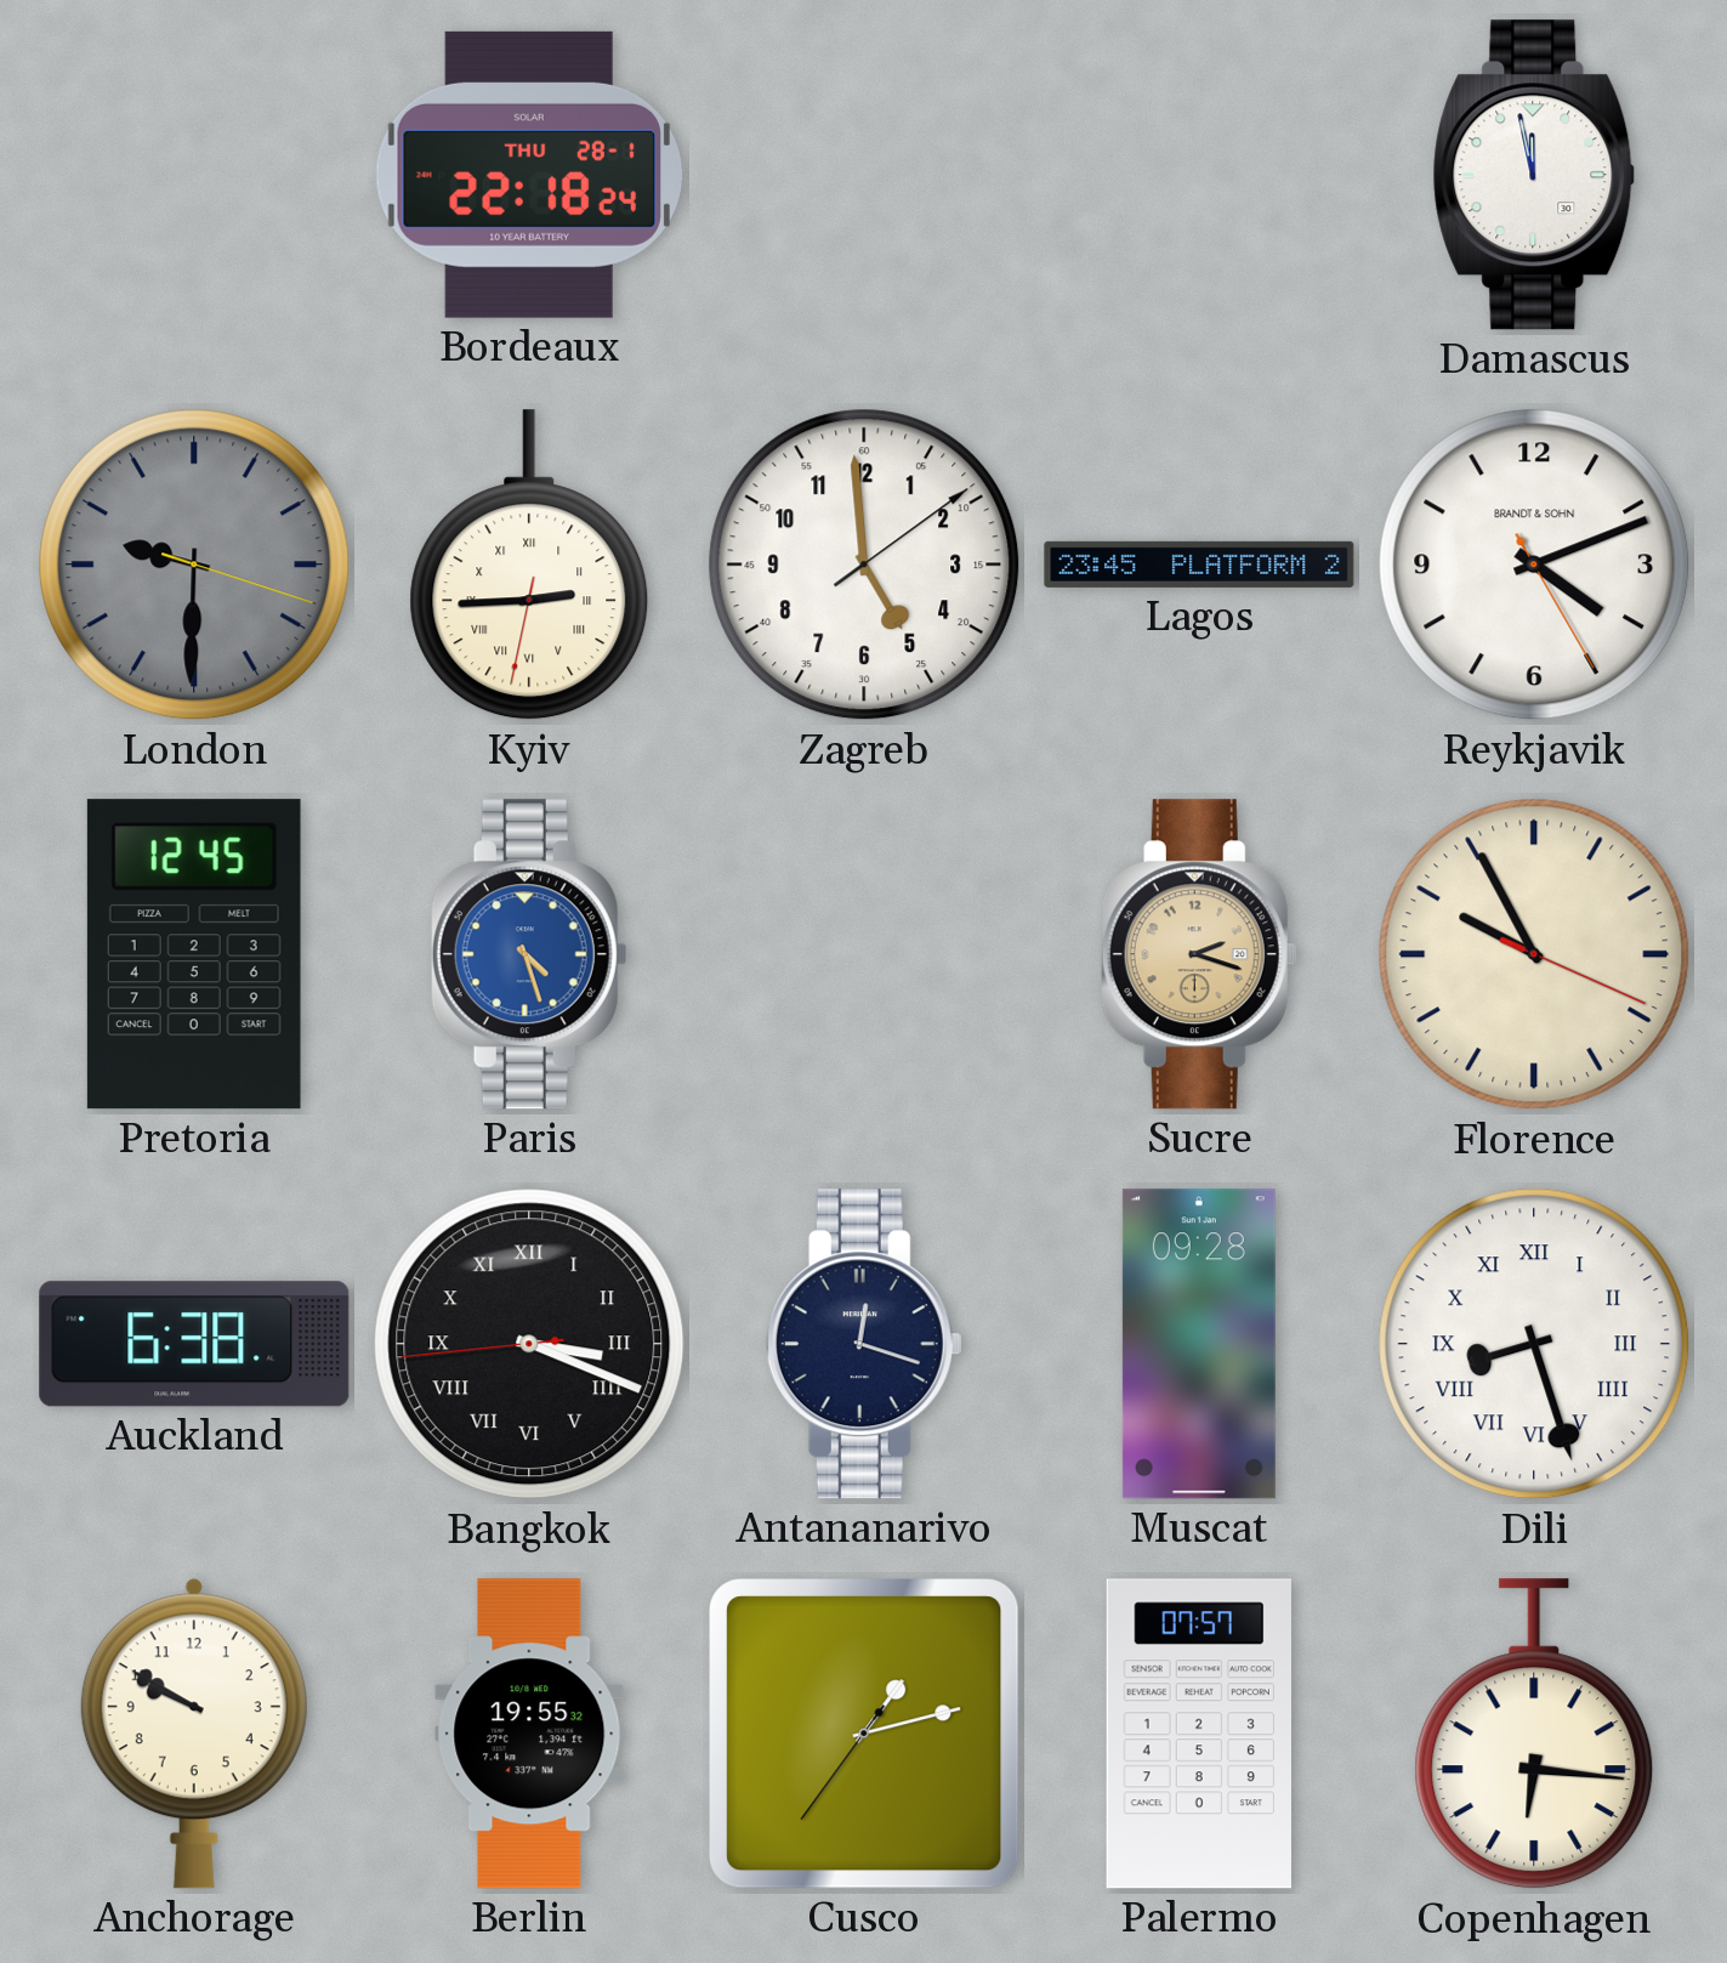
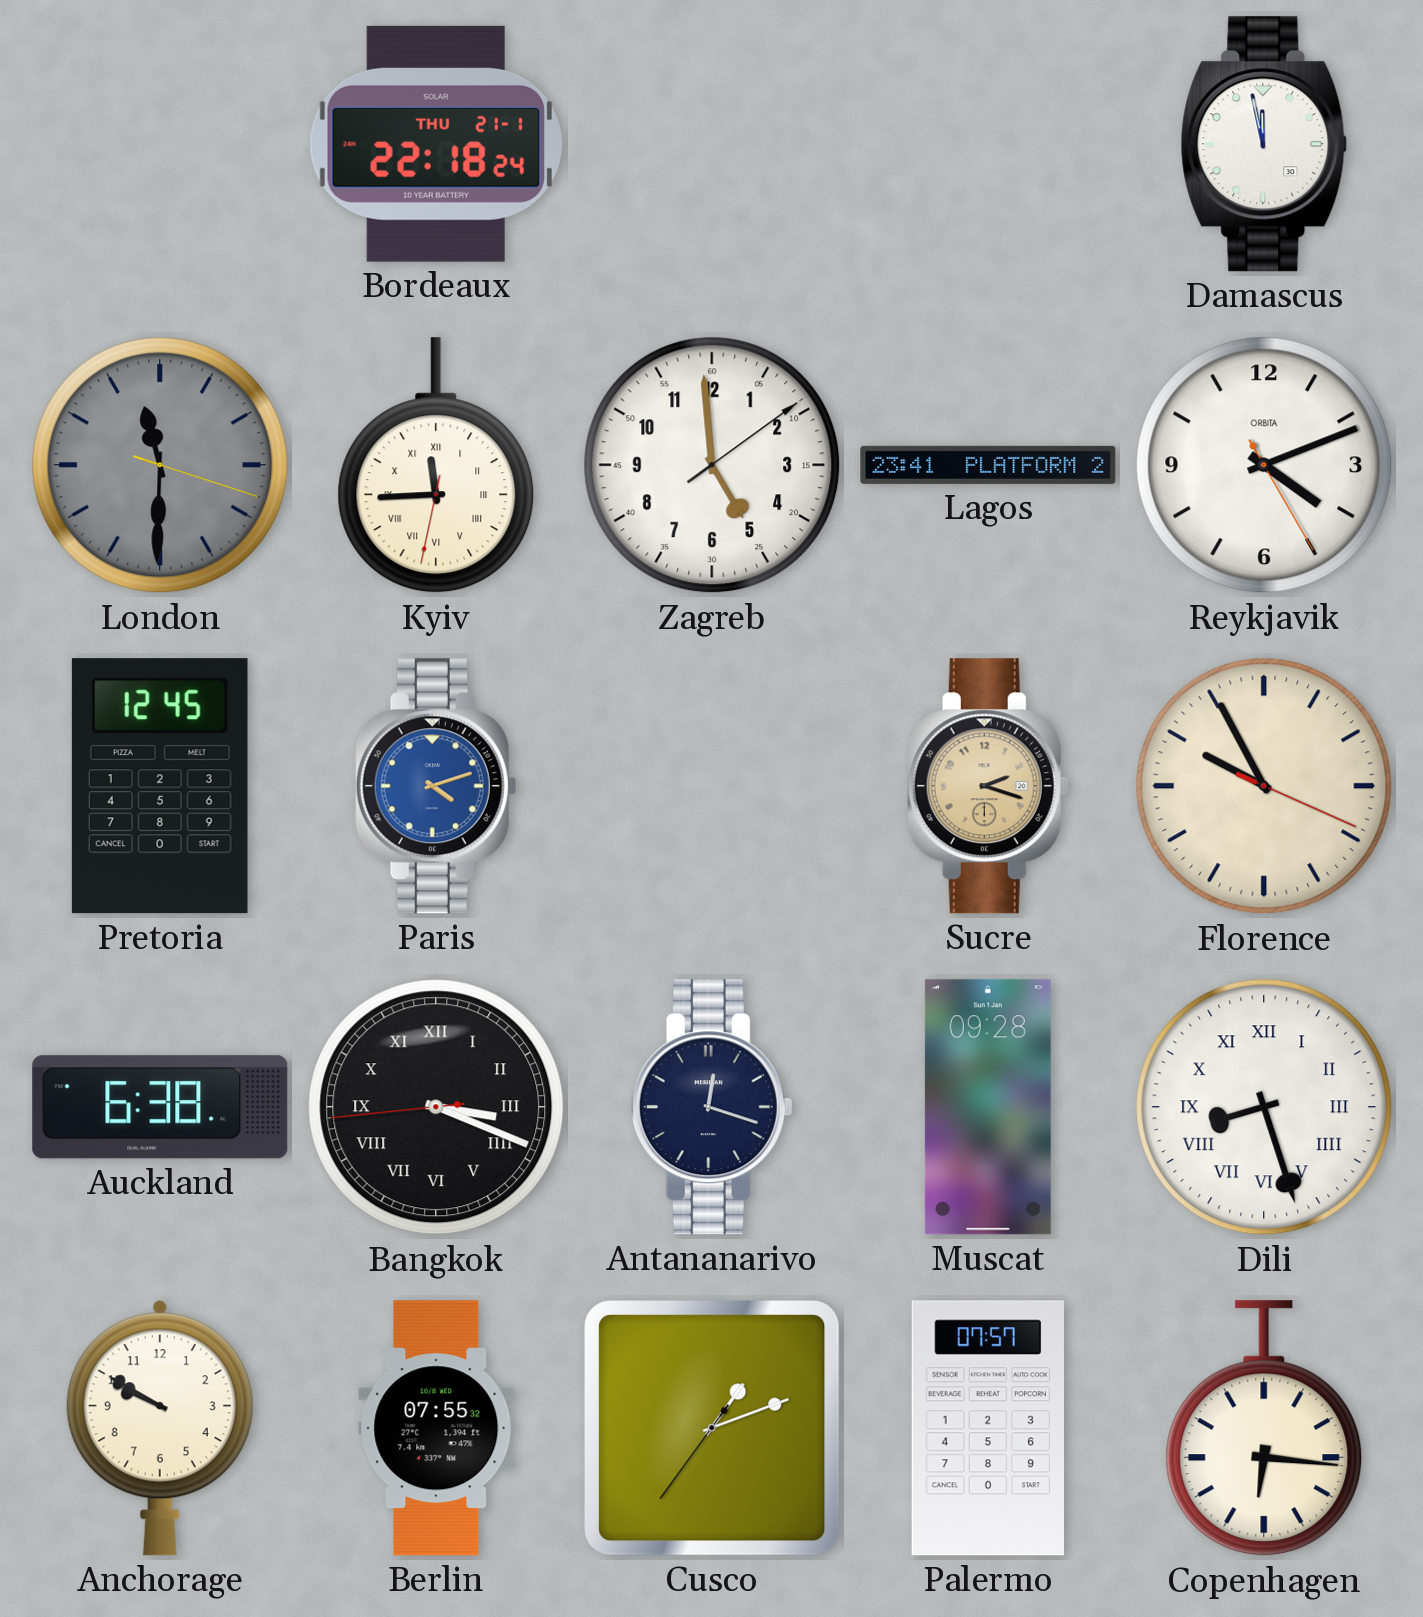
Bordeaux date: THU 28-1 -> THU 21-1
London: 9:30 -> 11:30
Kyiv: 2:44 -> 11:44
Lagos: 23:45 -> 23:41
Reykjavik brand: BRANDT & SOHN -> ORBITA
Paris: 4:27 -> 4:12
Berlin: 19:55 -> 07:55
Cusco: 1:12 -> 1:11
